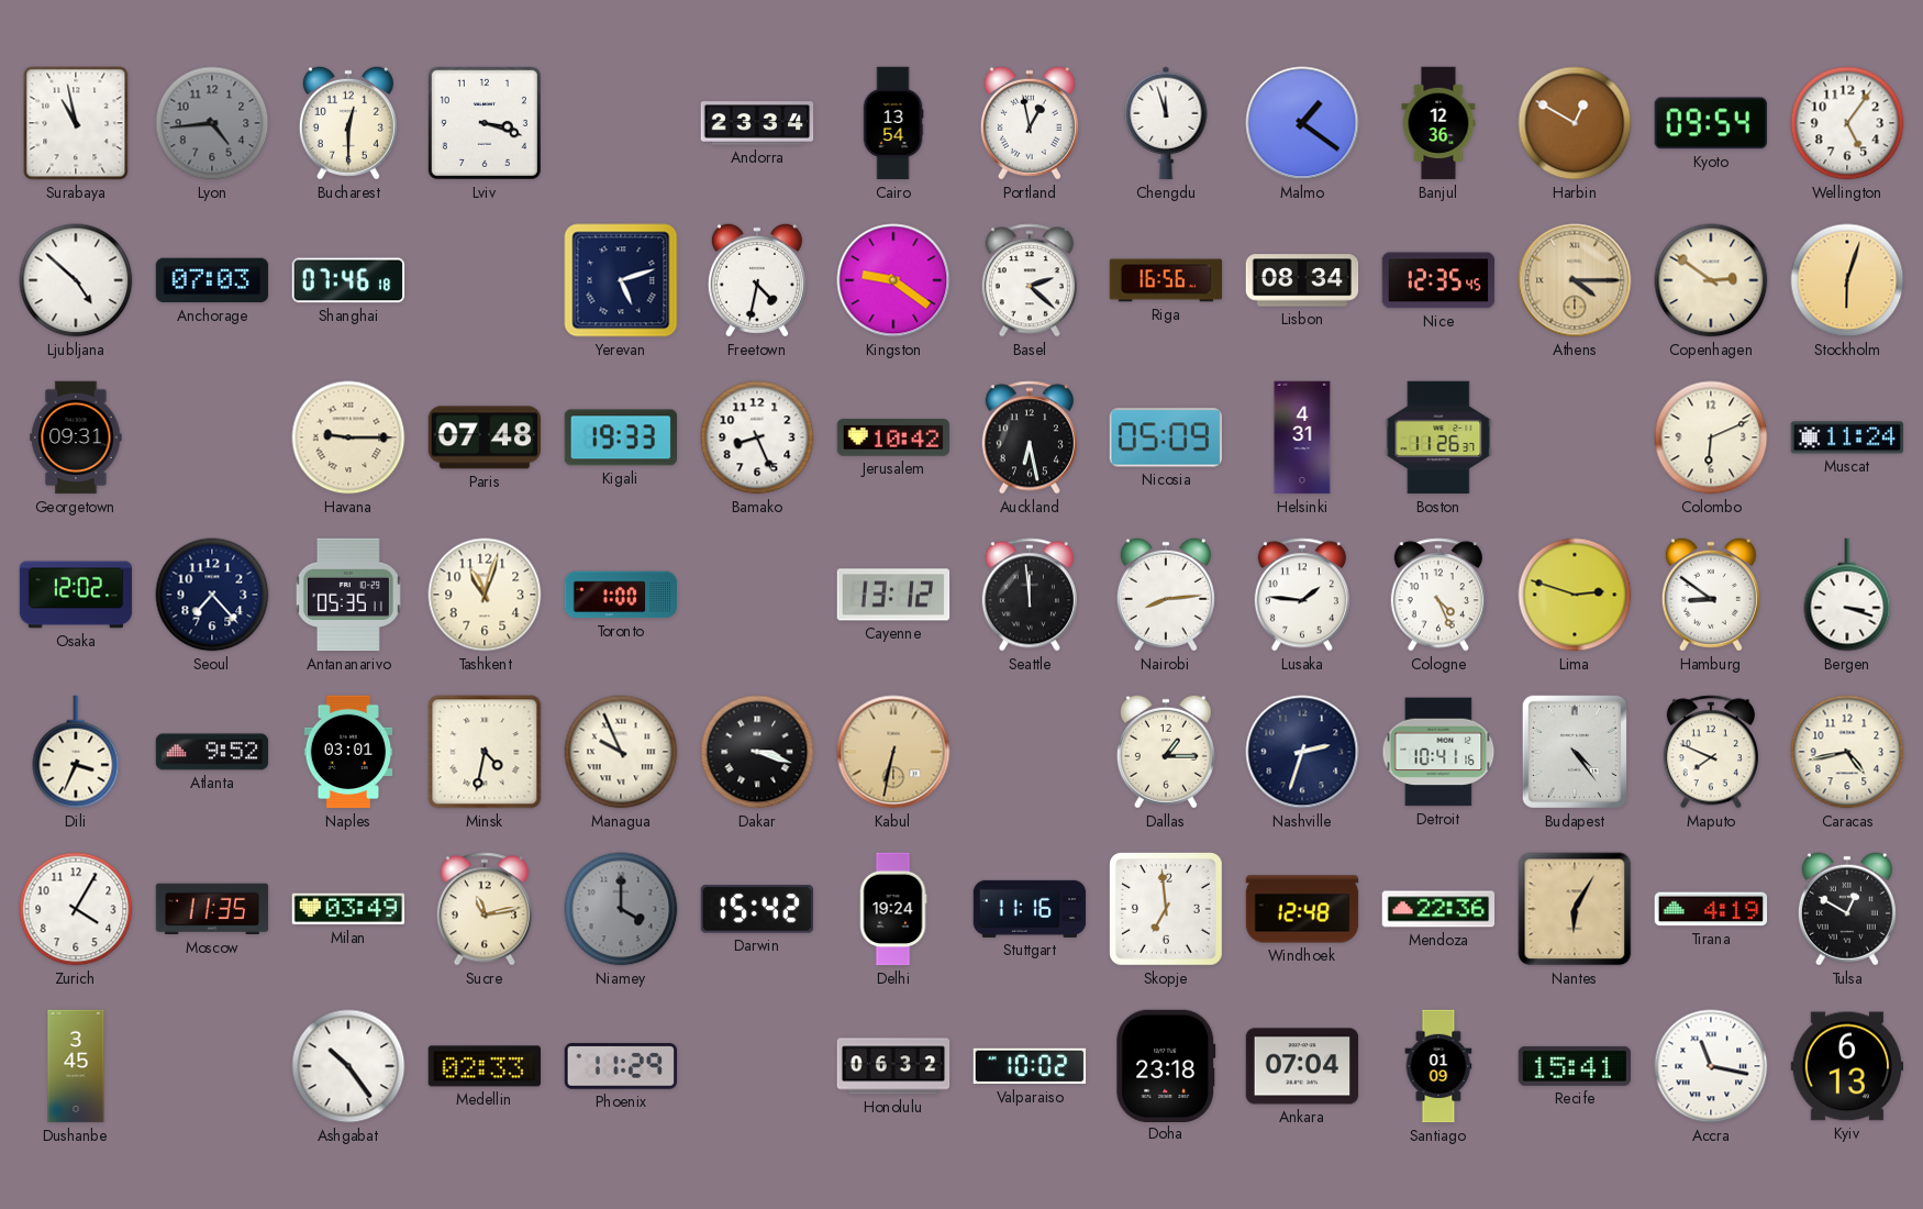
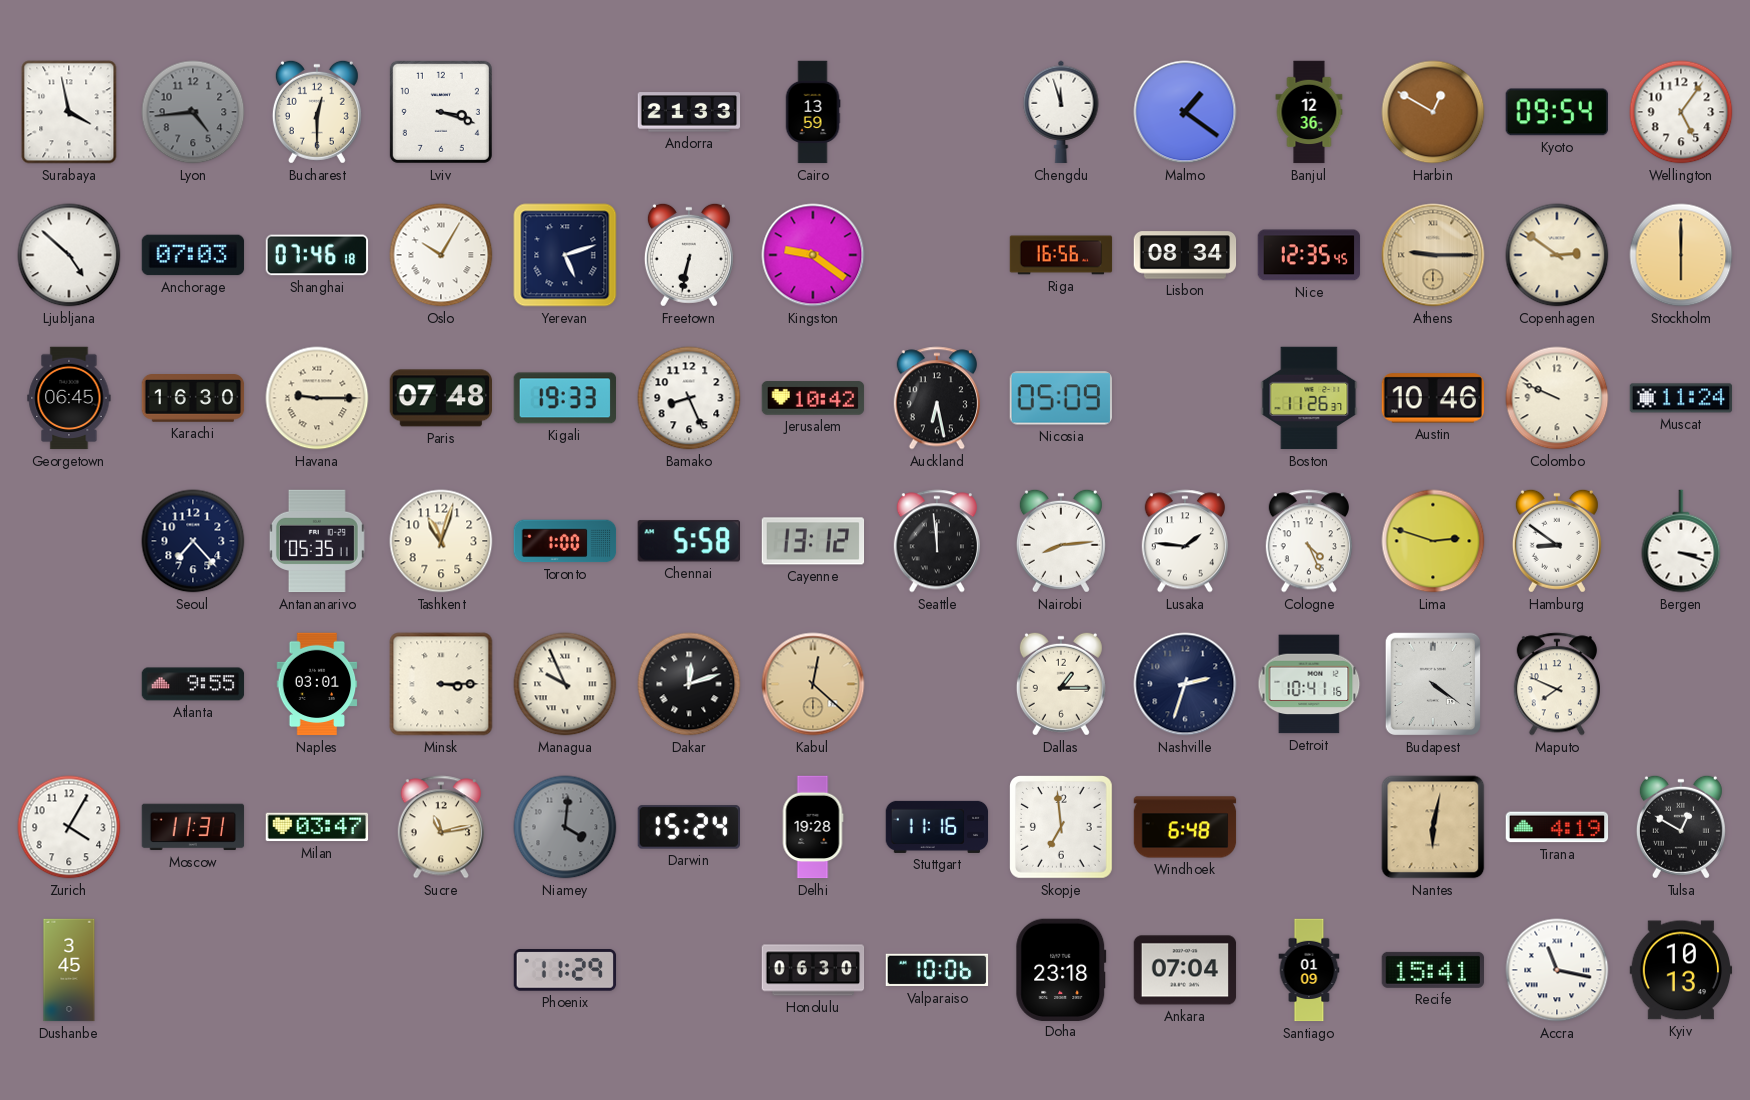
Surabaya: 10:58 -> 3:58
Andorra: 23:34 -> 21:33
Cairo: 13:54 -> 13:59
Portland: 12:58 -> none
Oslo: none -> 10:05
Freetown: 4:32 -> 6:32
Basel: 2:22 -> none
Athens: 4:15 -> 9:15
Stockholm: 6:03 -> 6:00
Georgetown: 09:31 -> 06:45
Karachi: none -> 16:30
Helsinki: 4:31 -> none
Austin: none -> 10:46
Colombo: 6:11 -> 9:49
Osaka: 12:02 -> none
Chennai: none -> 5:58
Dili: 3:34 -> none
Atlanta: 9:52 -> 9:55
Minsk: 4:32 -> 3:15
Dakar: 3:18 -> 12:12
Kabul: 6:32 -> 12:22
Budapest: 4:24 -> 4:21
Caracas: 4:43 -> none
Moscow: 11:35 -> 11:31
Milan: 03:49 -> 03:47
Niamey: 4:00 -> 4:01
Darwin: 15:42 -> 15:24
Delhi: 19:24 -> 19:28
Windhoek: 12:48 -> 6:48
Mendoza: 22:36 -> none
Nantes: 6:05 -> 6:02
Ashgabat: 10:24 -> none
Medellin: 02:33 -> none
Honolulu: 06:32 -> 06:30
Valparaiso: 10:02 -> 10:06
Kyiv: 6:13 -> 10:13
